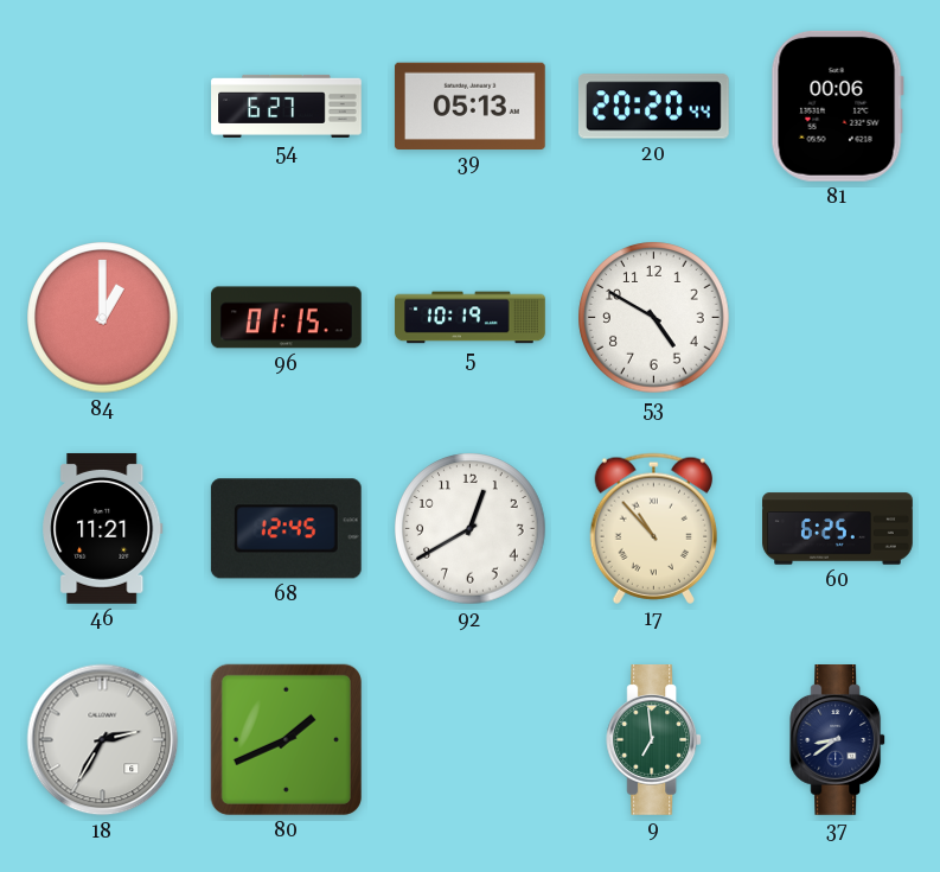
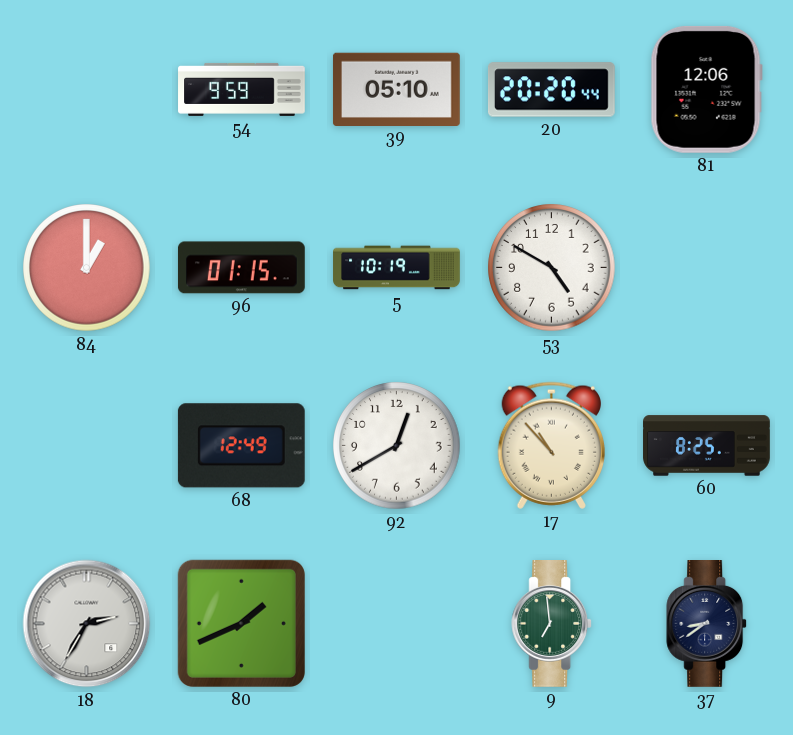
54: 6:27 -> 9:59
39: 05:13 -> 05:10
81: 00:06 -> 12:06
46: 11:21 -> none
68: 12:45 -> 12:49
60: 6:25 -> 8:25
